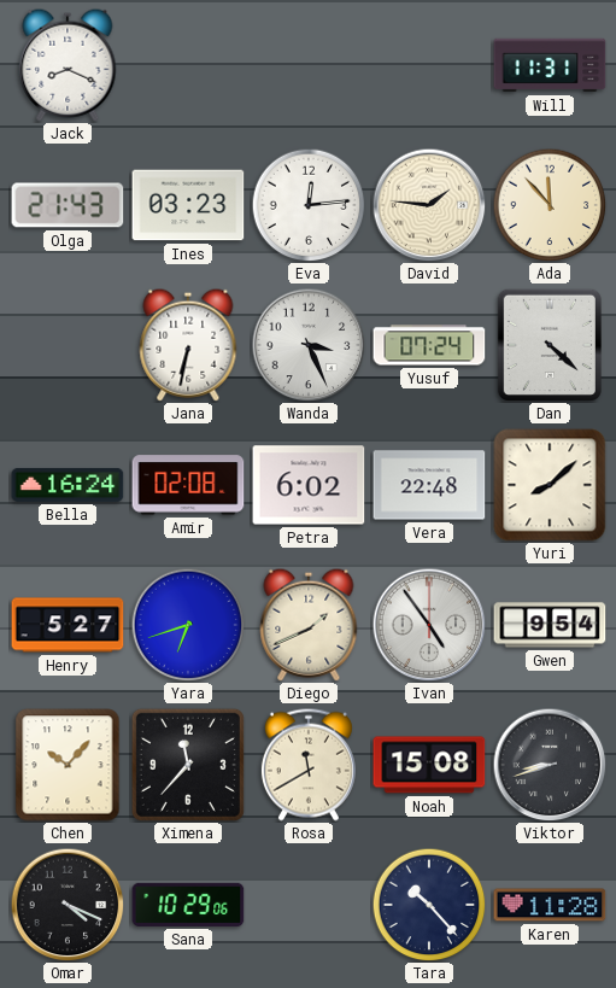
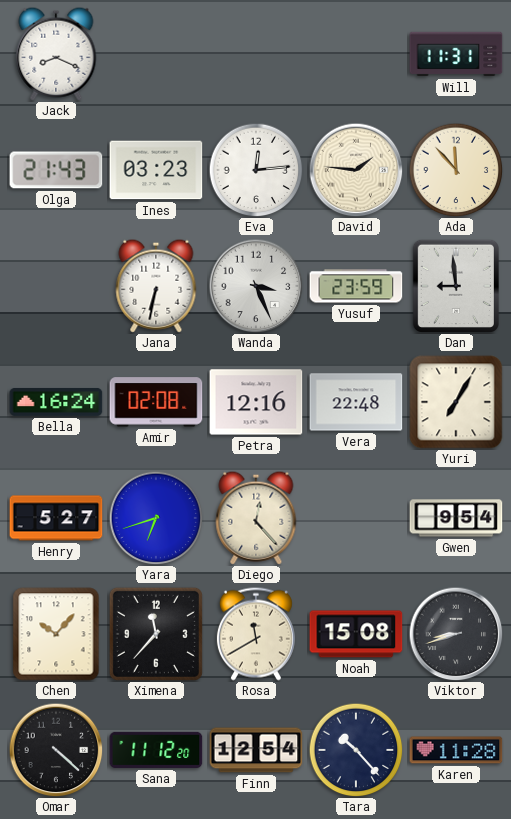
Yusuf: 07:24 -> 23:59
Dan: 4:22 -> 8:59
Petra: 6:02 -> 12:16
Yuri: 8:08 -> 7:05
Diego: 1:41 -> 12:23
Ivan: 4:54 -> none
Omar: 4:19 -> 4:22
Sana: 10:29 -> 11:12
Finn: none -> 12:54
